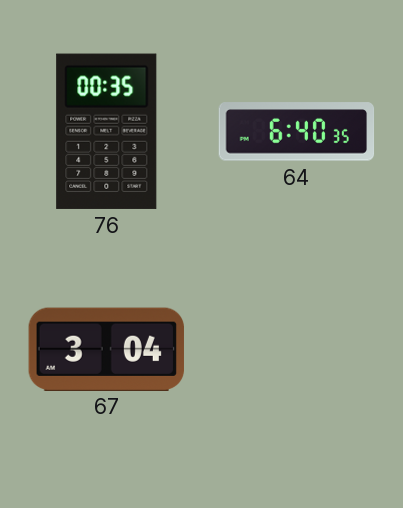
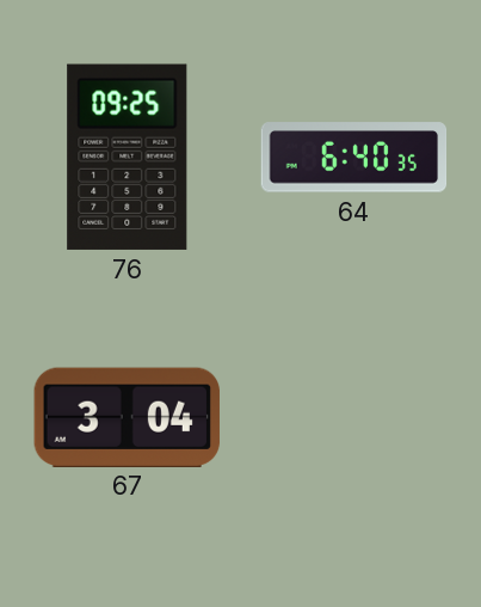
76: 00:35 -> 09:25
